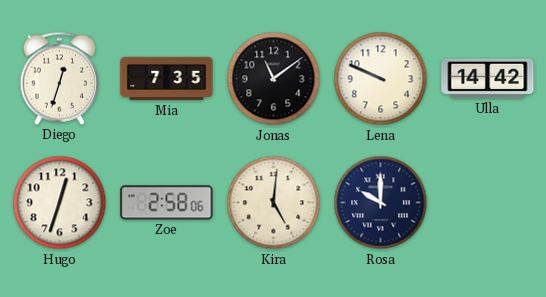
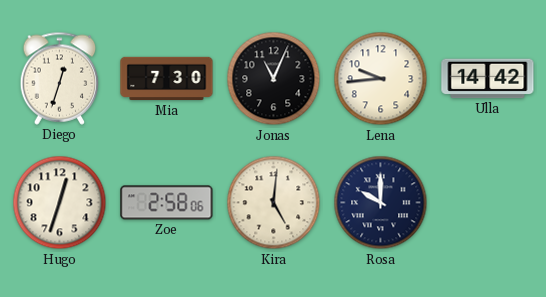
Mia: 7:35 -> 7:30
Jonas: 11:09 -> 11:04
Lena: 9:49 -> 9:44
